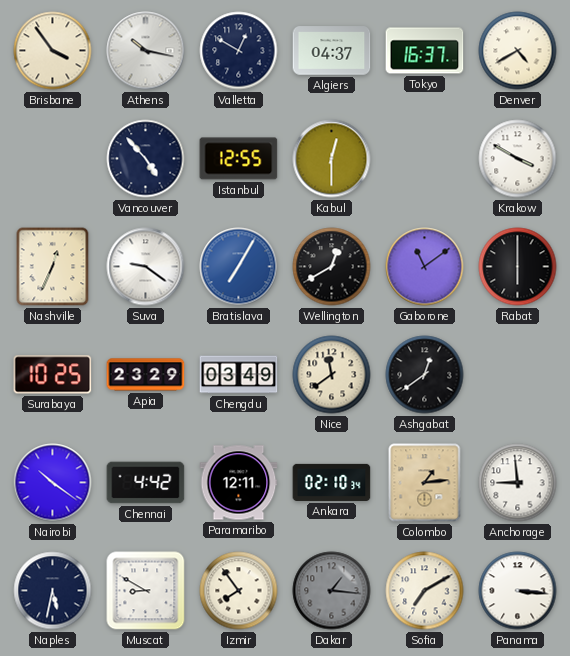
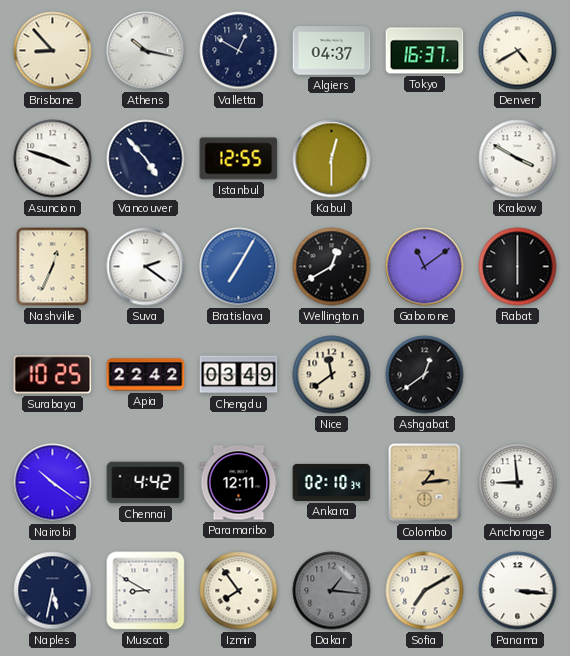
Brisbane: 3:54 -> 8:53
Asuncion: none -> 3:48
Suva: 9:21 -> 2:21
Apia: 23:29 -> 22:42
